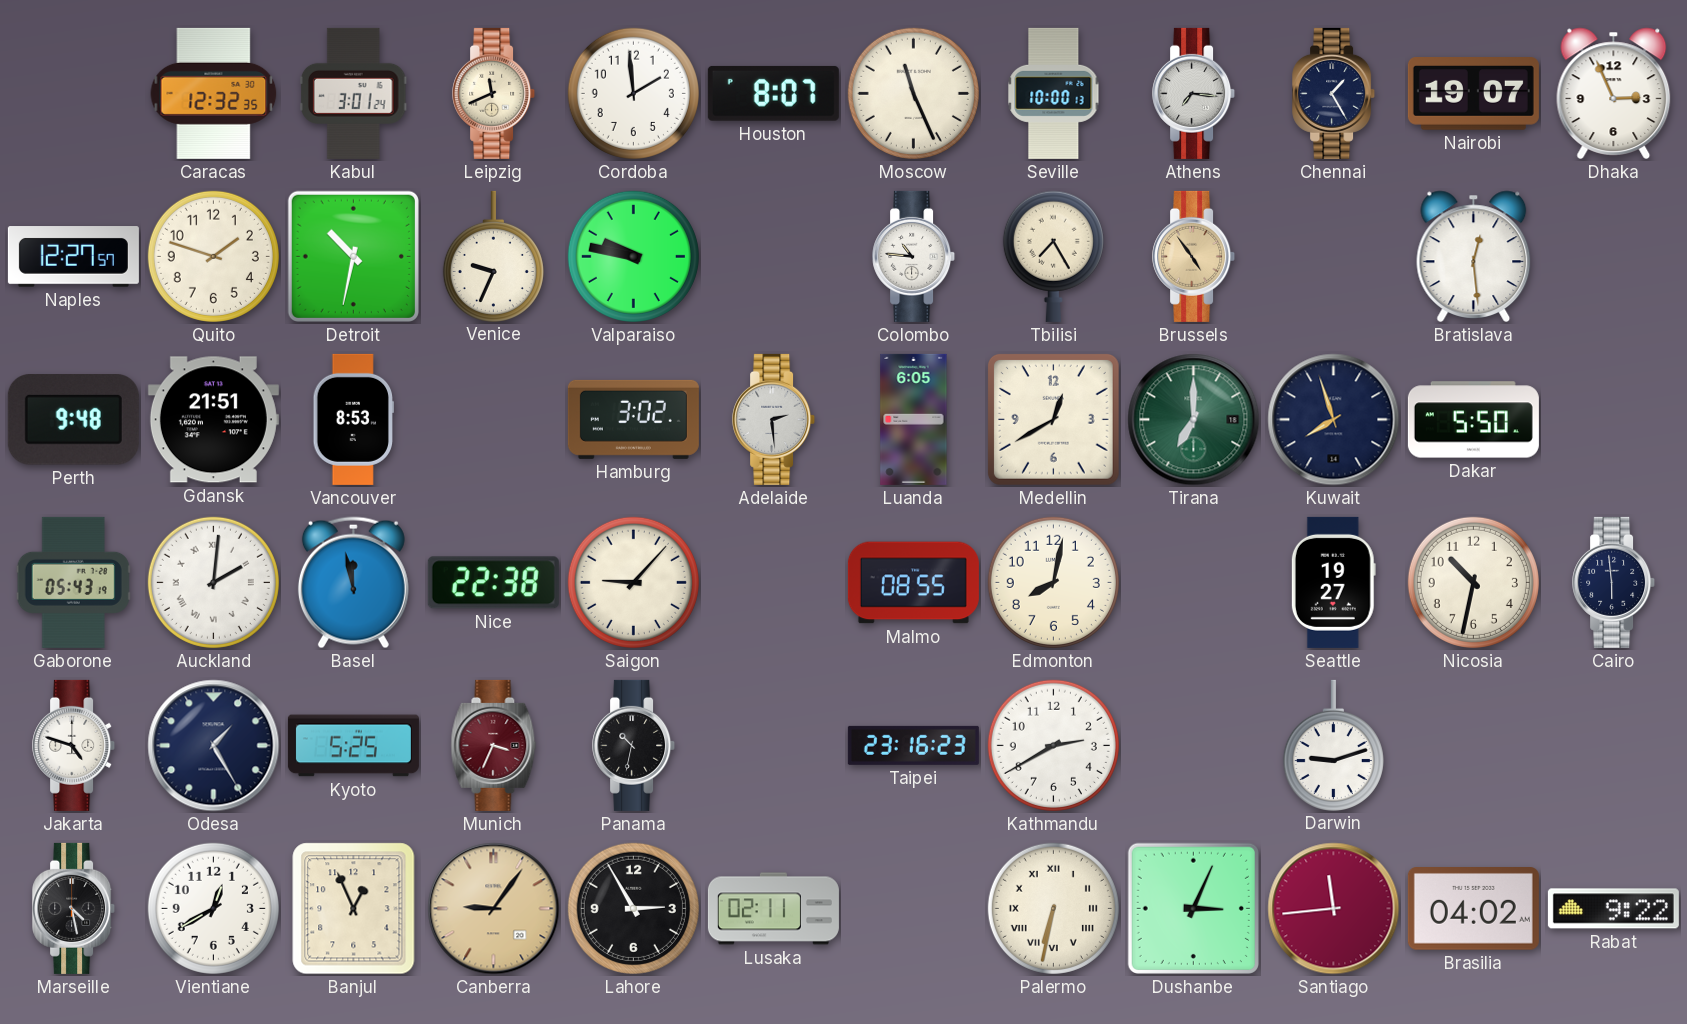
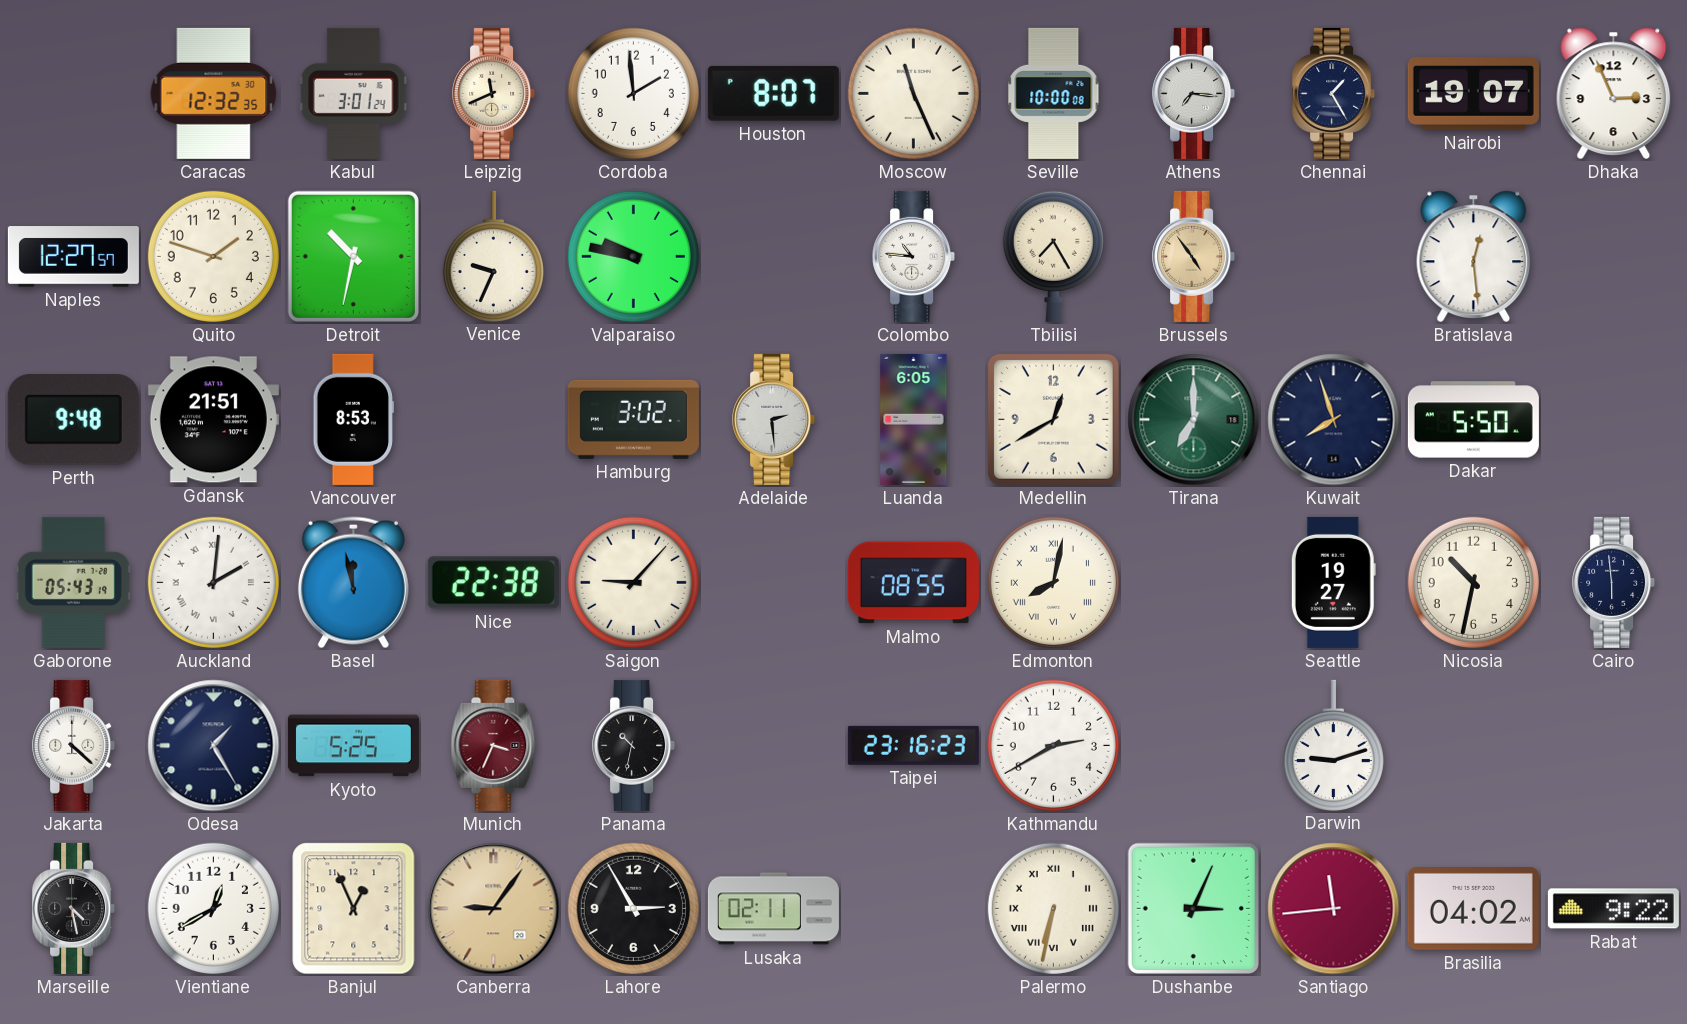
Seville: 10:00:13 -> 10:00:08
Edmonton numerals: Arabic -> Roman
Jakarta: 4:48 -> 4:22
